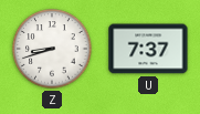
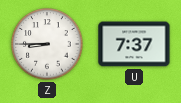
Z: 8:42 -> 8:45
